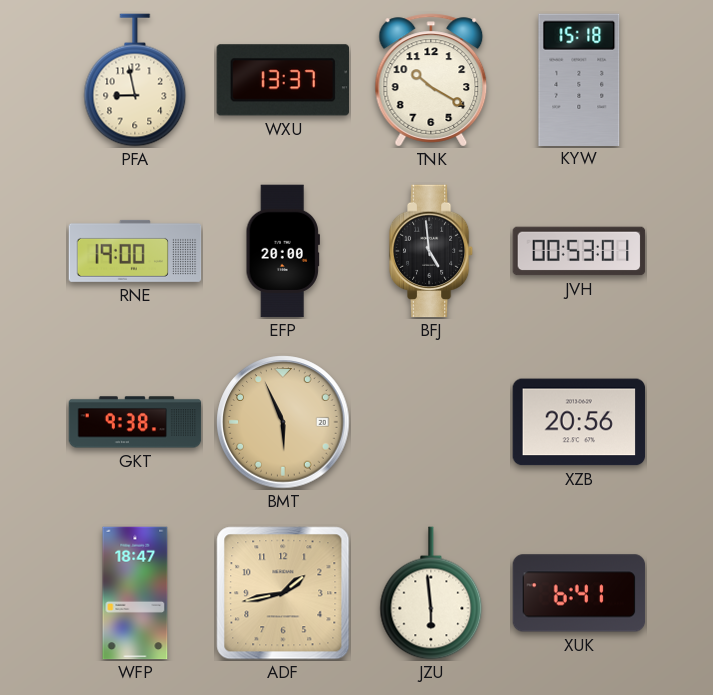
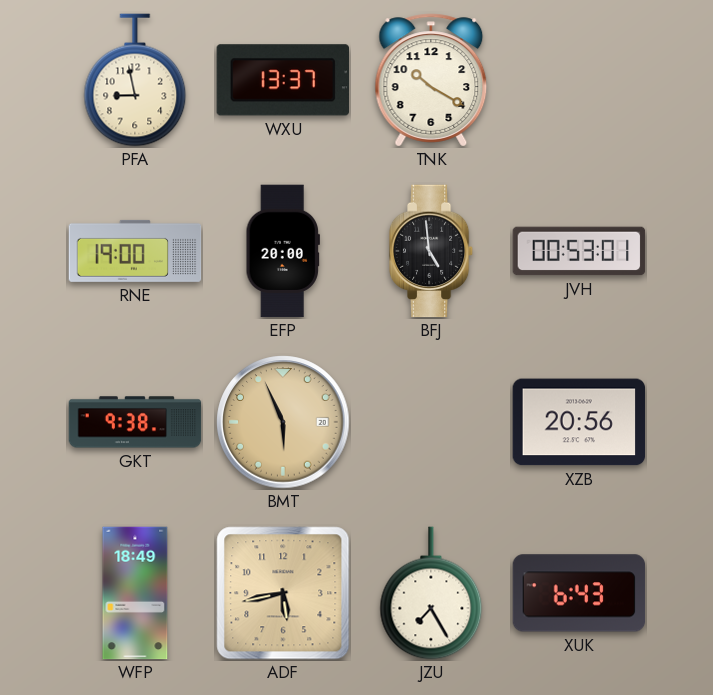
KYW: 15:18 -> none
WFP: 18:47 -> 18:49
ADF: 1:43 -> 5:43
JZU: 5:59 -> 7:25
XUK: 6:41 -> 6:43
